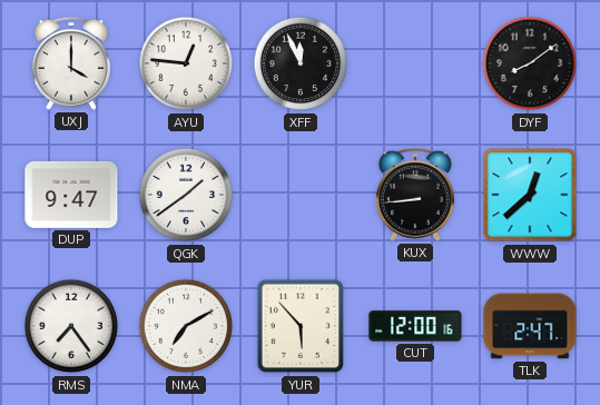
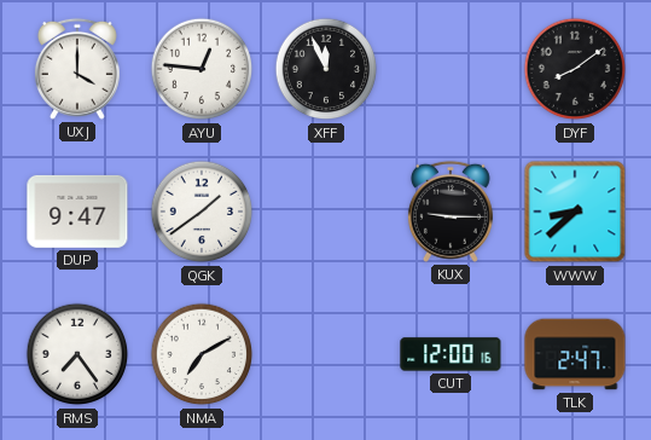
KUX: 8:44 -> 9:15
WWW: 12:38 -> 8:38
YUR: 5:53 -> none
